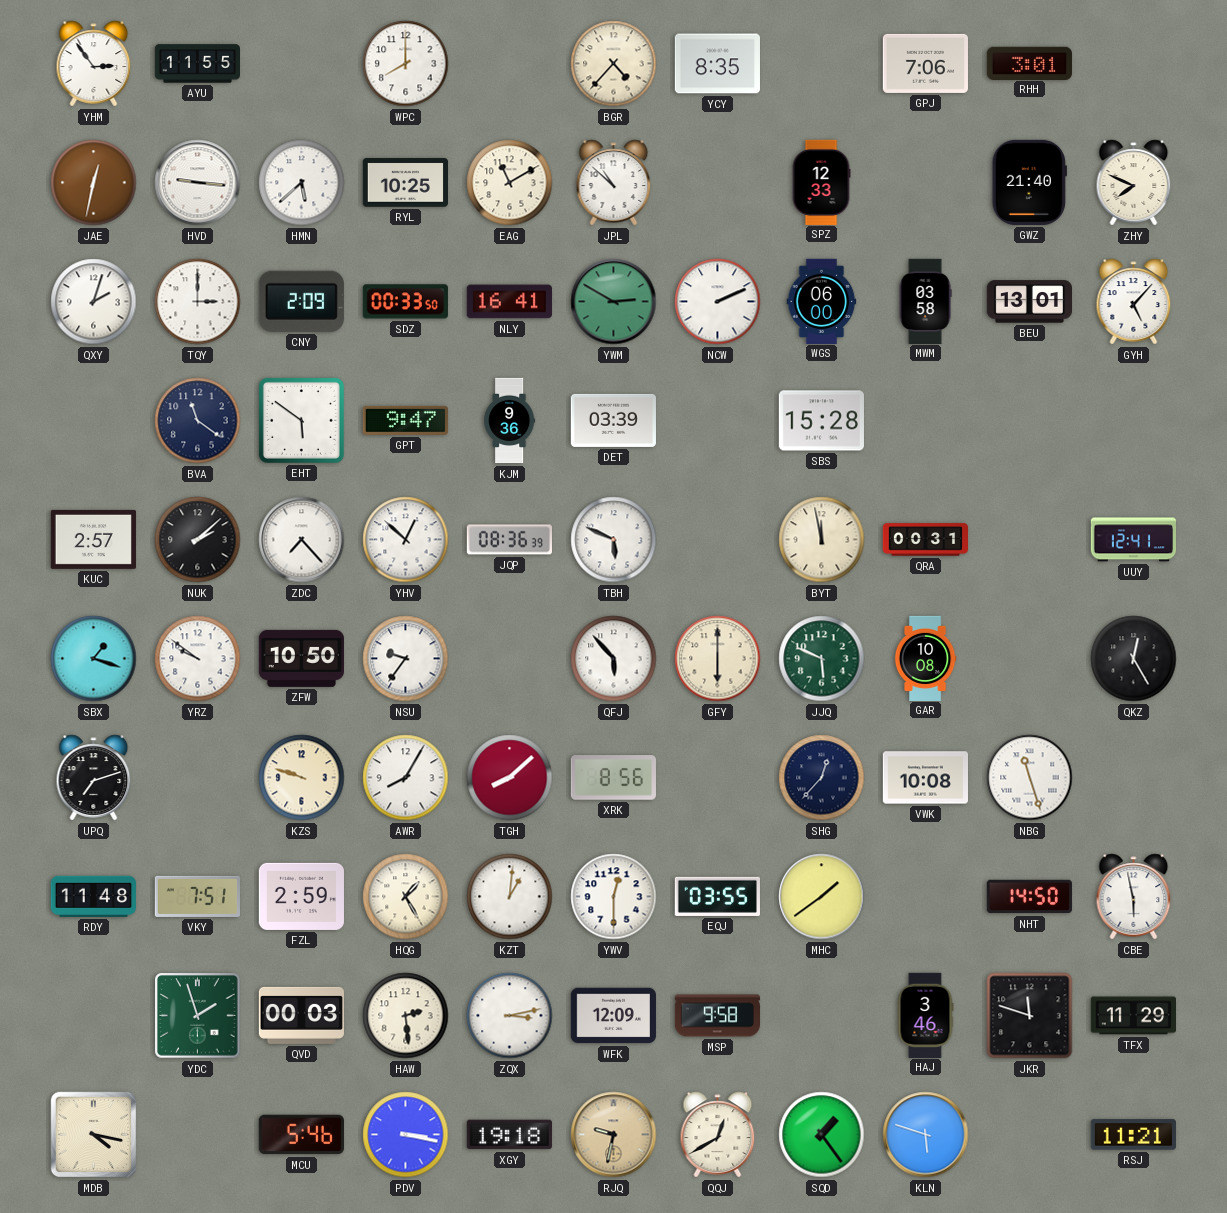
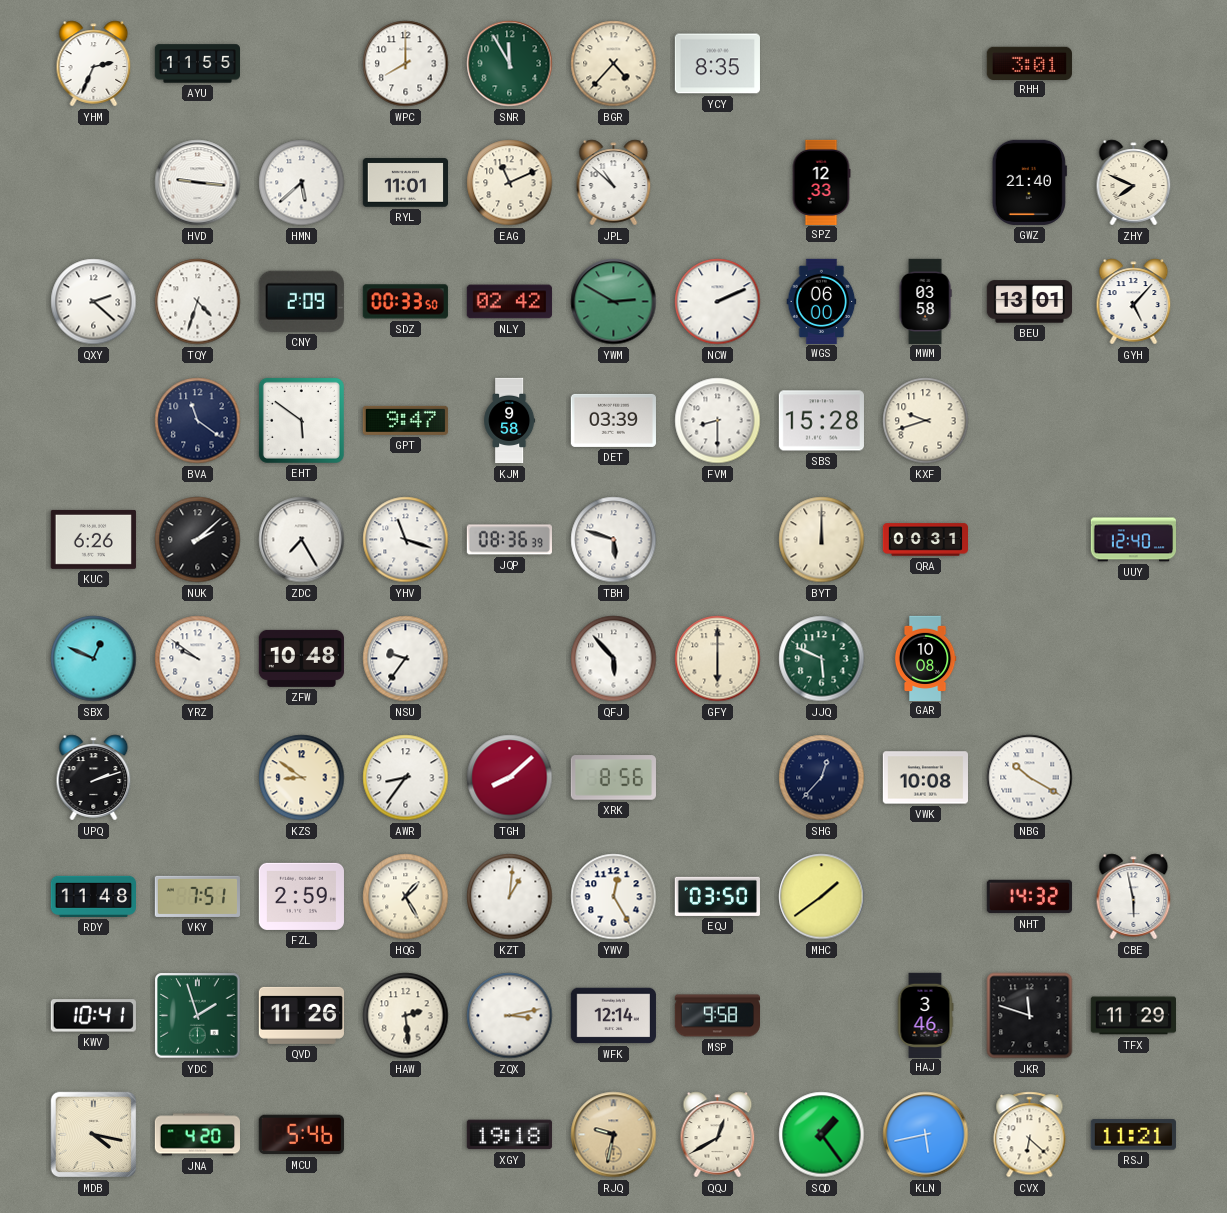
YHM: 2:54 -> 2:34
SNR: none -> 11:55
GPJ: 7:06 -> none
JAE: 12:32 -> none
RYL: 10:25 -> 11:01
EAG: 11:10 -> 11:11
QXY: 2:03 -> 2:22
TQY: 3:00 -> 4:33
NLY: 16:41 -> 02:42
KJM: 9:36 -> 9:58
FVM: none -> 8:30
KXF: none -> 9:42
KUC: 2:57 -> 6:26
ZDC: 7:23 -> 7:25
YHV: 12:52 -> 11:18
TBH: 5:49 -> 5:48
BYT: 11:58 -> 12:00
UUY: 12:41 -> 12:40
SBX: 1:18 -> 12:49
ZFW: 10:50 -> 10:48
QKZ: 12:25 -> none
UPQ: 7:12 -> 2:12
KZS: 9:48 -> 8:51
AWR: 8:05 -> 8:36
NBG: 11:27 -> 10:20
YWV: 12:30 -> 12:25
EQJ: 03:55 -> 03:50
NHT: 14:50 -> 14:32
KWV: none -> 10:41
QVD: 00:03 -> 11:26
WFK: 12:09 -> 12:14
JNA: none -> 4:20
PDV: 3:17 -> none
KLN: 5:48 -> 5:43
CVX: none -> 6:22
